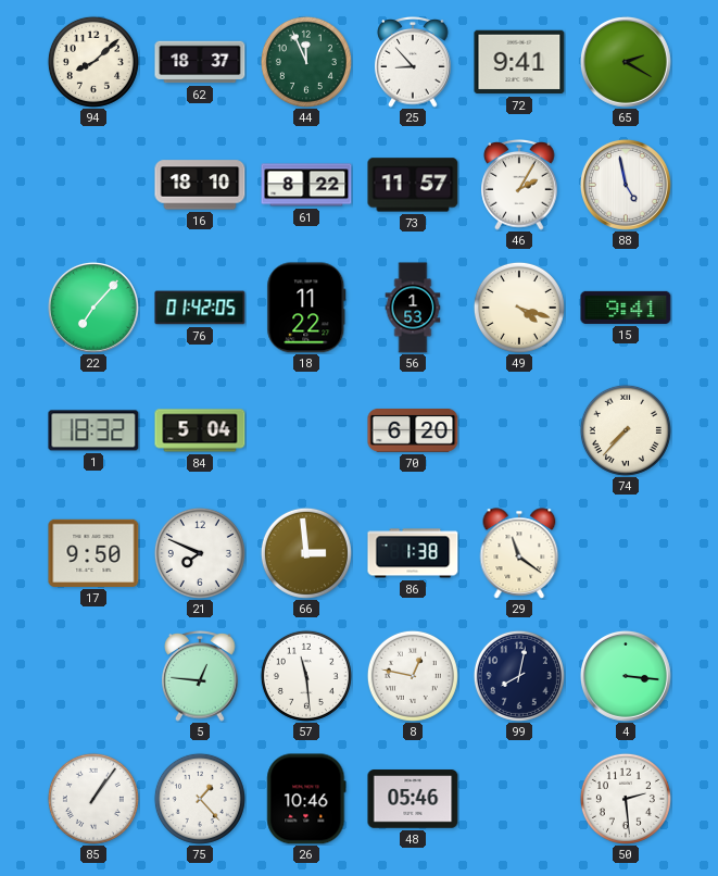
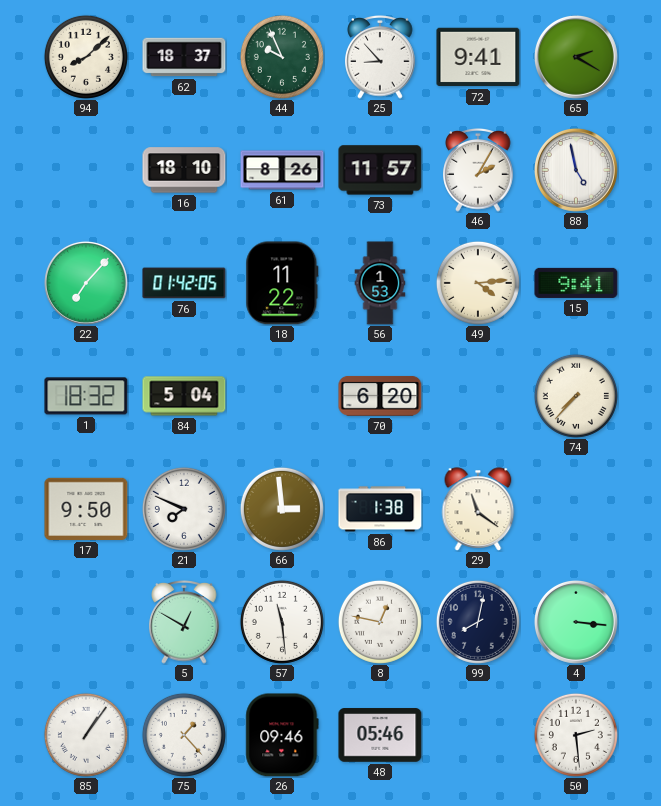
44: 11:56 -> 9:56
61: 8:22 -> 8:26
49: 4:18 -> 4:14
5: 12:46 -> 12:50
26: 10:46 -> 09:46
